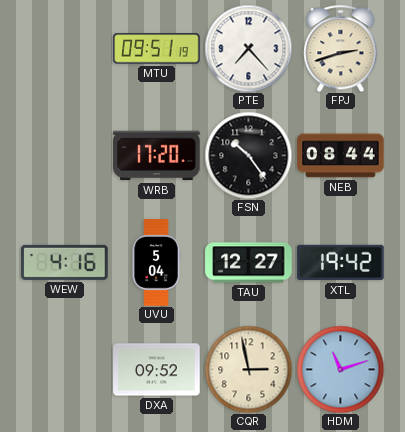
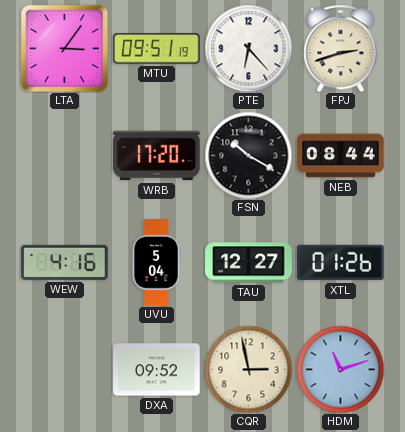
LTA: none -> 3:06
PTE: 7:23 -> 6:23
FSN: 10:24 -> 10:20
XTL: 19:42 -> 01:26
